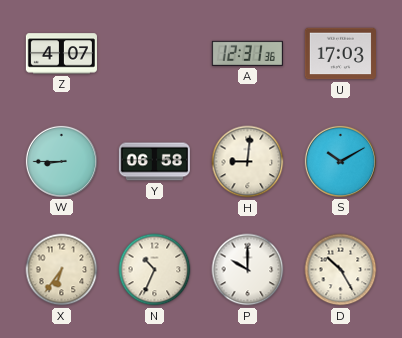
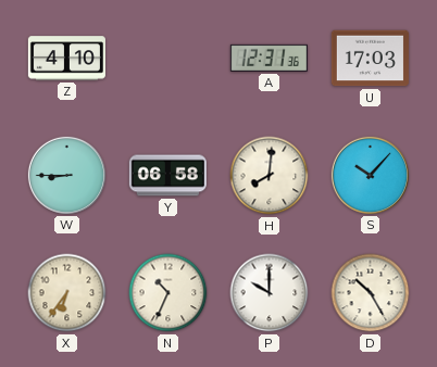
Z: 4:07 -> 4:10
H: 9:01 -> 8:01
S: 10:10 -> 10:07
